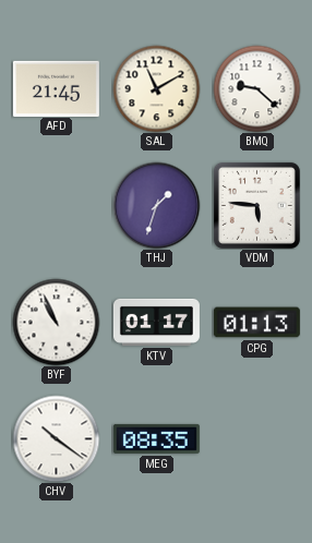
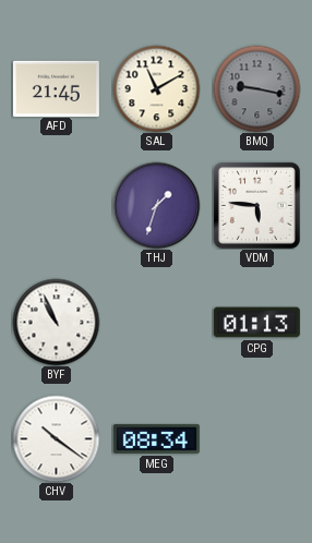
BMQ: 9:22 -> 9:17
BMQ dial: white -> grey
KTV: 01:17 -> none
MEG: 08:35 -> 08:34
